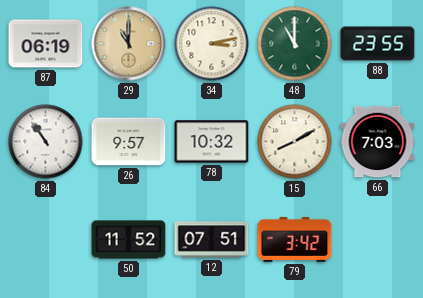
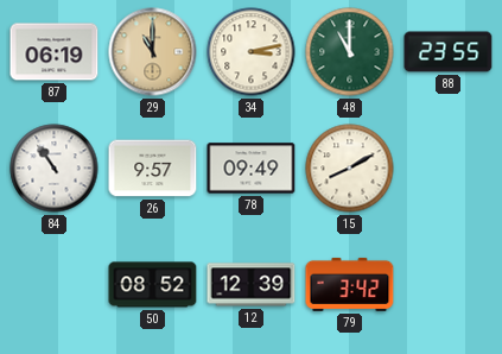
78: 10:32 -> 09:49
66: 7:03 -> none
50: 11:52 -> 08:52
12: 07:51 -> 12:39
